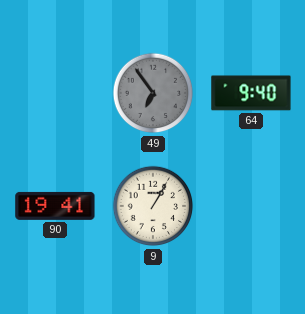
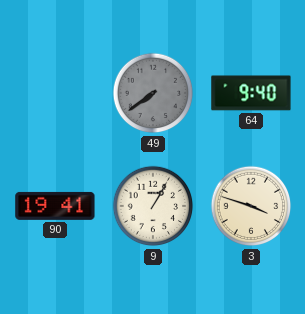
49: 6:54 -> 7:39
3: none -> 3:48
